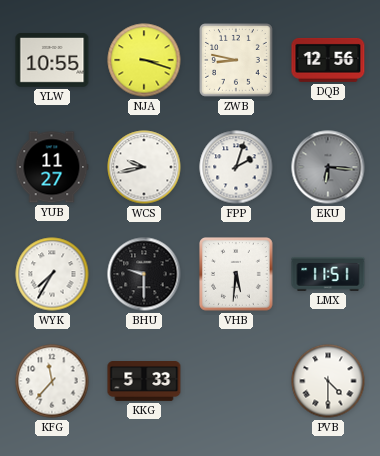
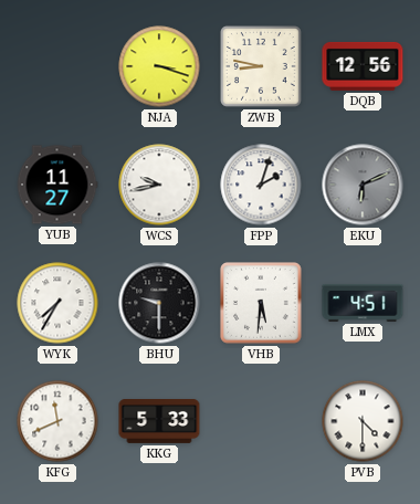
YLW: 10:55 -> none
EKU: 6:16 -> 6:11
LMX: 11:51 -> 4:51
KFG: 11:37 -> 11:41
